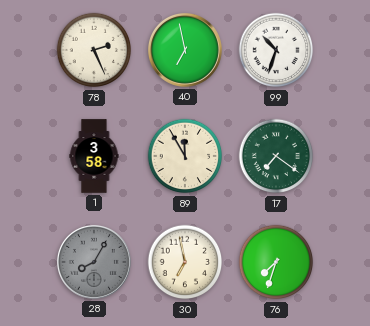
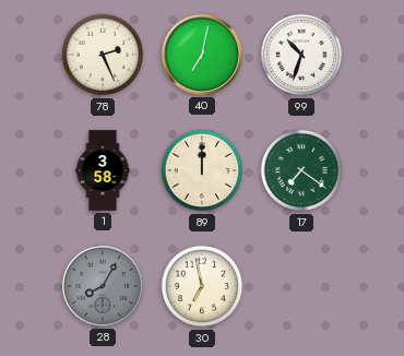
40: 6:58 -> 7:02
89: 11:55 -> 12:00
76: 7:33 -> none
